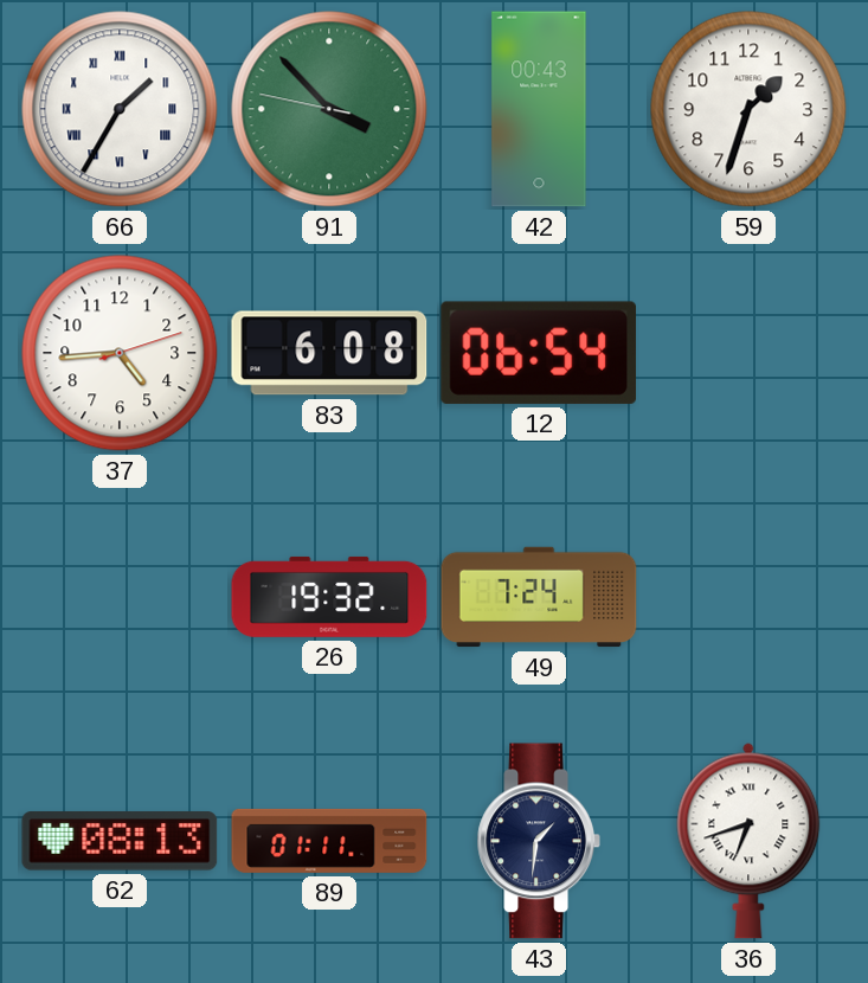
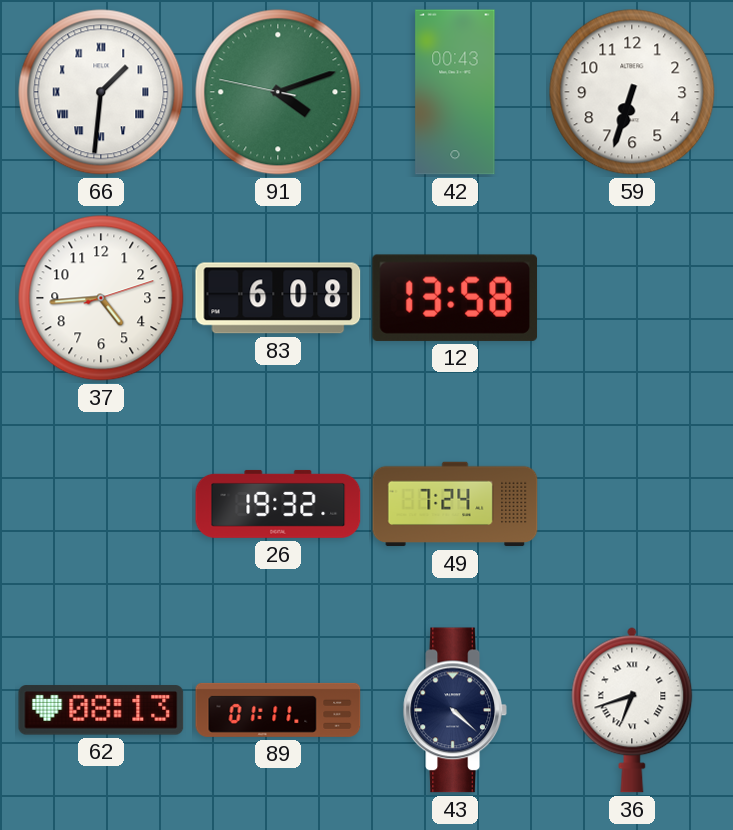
66: 1:35 -> 1:31
91: 3:52 -> 4:11
59: 1:33 -> 6:33
12: 06:54 -> 13:58
43: 1:31 -> 4:22
